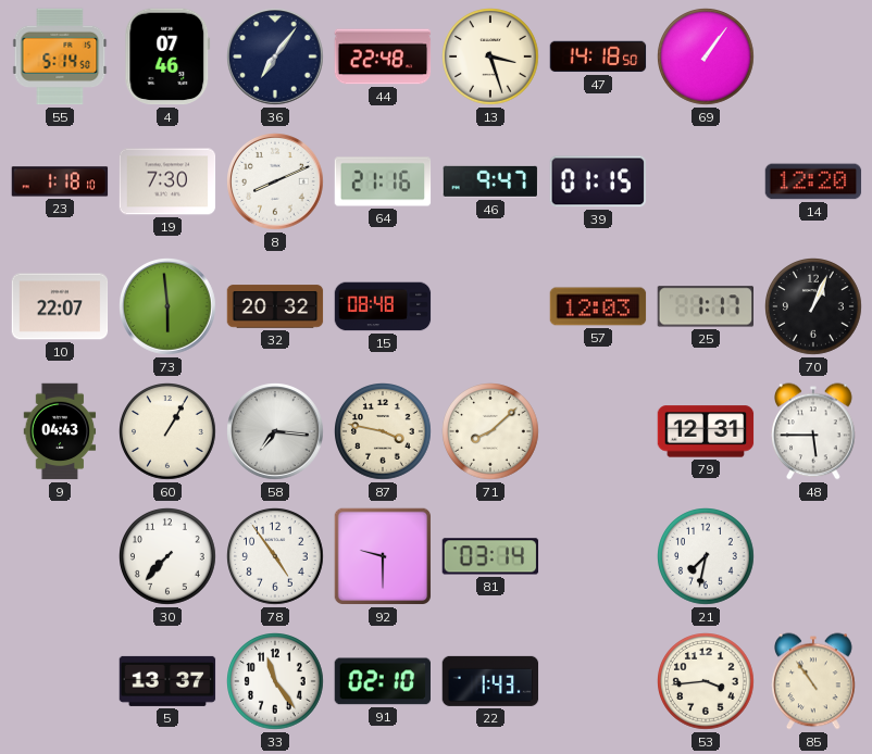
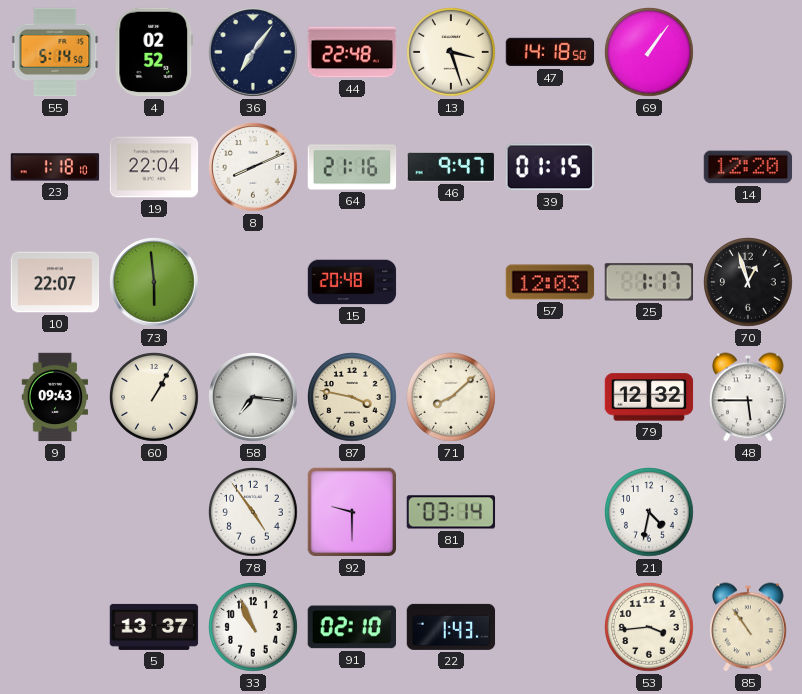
4: 07:46 -> 02:52
19: 7:30 -> 22:04
32: 20:32 -> none
15: 08:48 -> 20:48
70: 1:04 -> 12:57
9: 04:43 -> 09:43
79: 12:31 -> 12:32
30: 7:37 -> none
21: 7:32 -> 4:32
33: 11:24 -> 10:56
